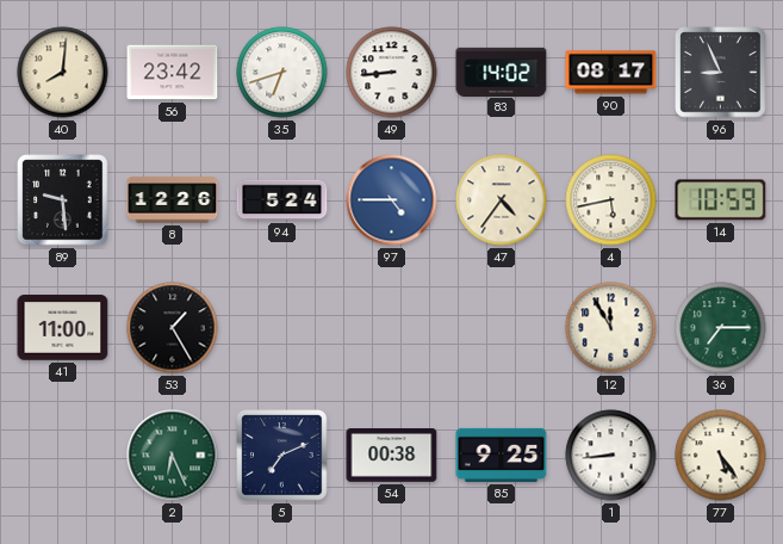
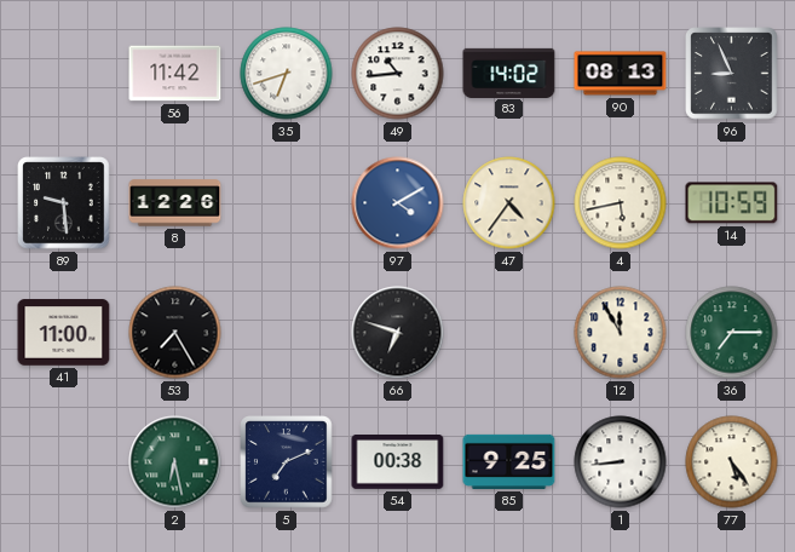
40: 8:01 -> none
56: 23:42 -> 11:42
49: 8:44 -> 10:44
90: 08:17 -> 08:13
94: 5:24 -> none
97: 4:45 -> 4:10
53: 1:25 -> 7:25
66: none -> 6:48
2: 6:26 -> 6:28
